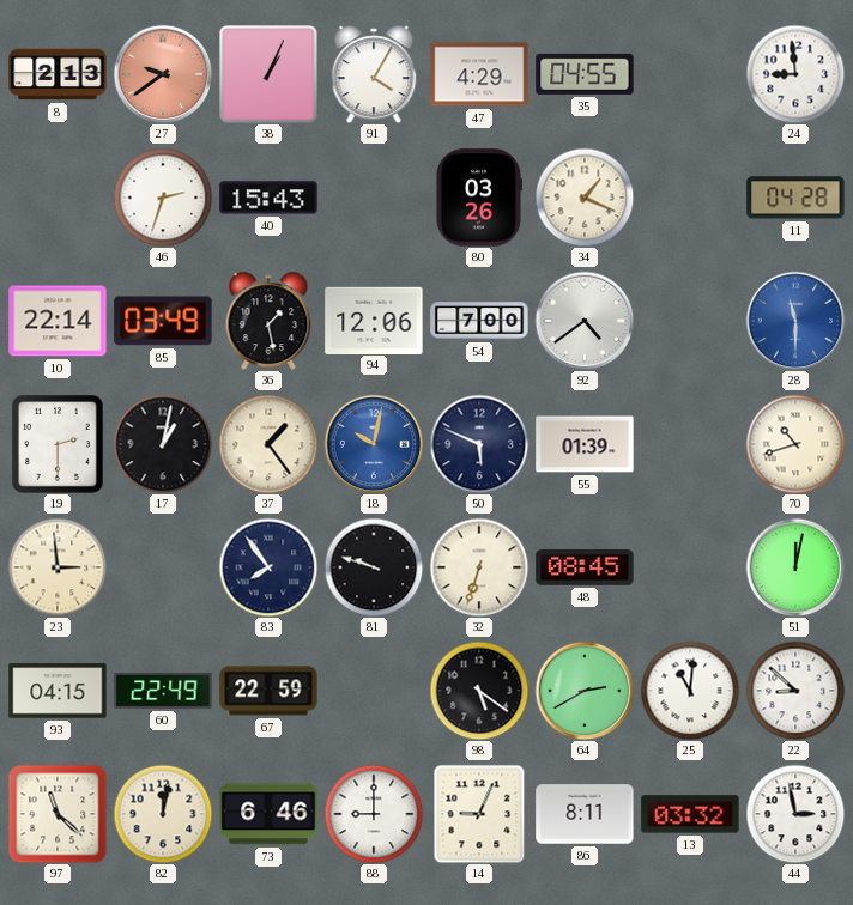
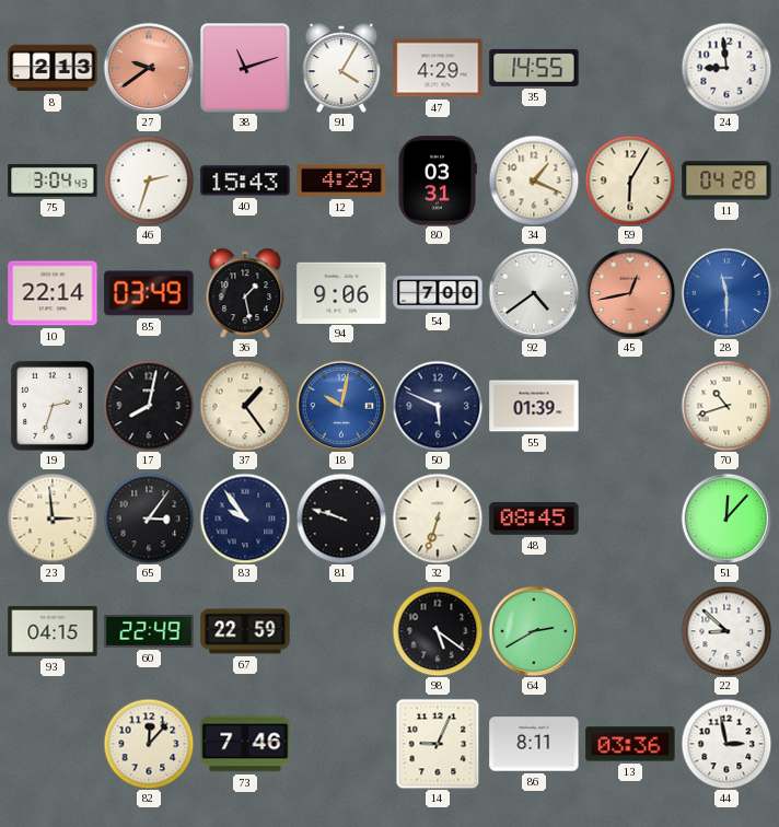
38: 1:04 -> 11:12
35: 04:55 -> 14:55
75: none -> 3:04
12: none -> 4:29
80: 03:26 -> 03:31
59: none -> 6:05
94: 12:06 -> 9:06
45: none -> 12:43
19: 2:30 -> 2:33
17: 1:02 -> 8:02
65: none -> 3:06
83: 7:54 -> 9:54
51: 12:02 -> 12:07
25: 11:01 -> none
97: 11:22 -> none
82: 12:02 -> 12:07
73: 6:46 -> 7:46
88: 9:00 -> none
13: 03:32 -> 03:36
